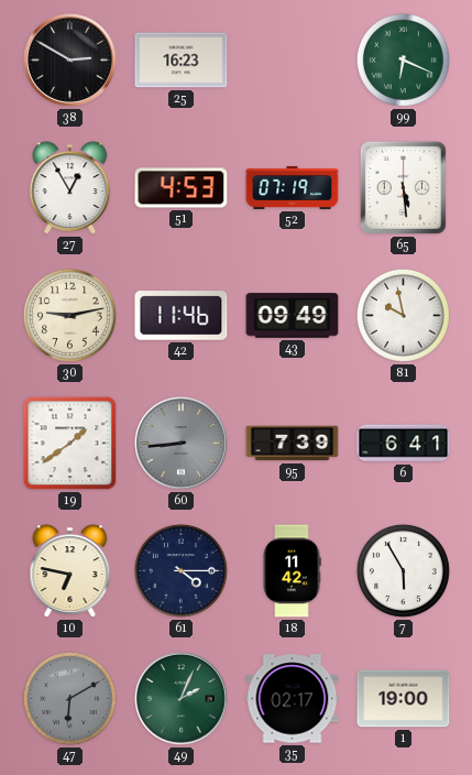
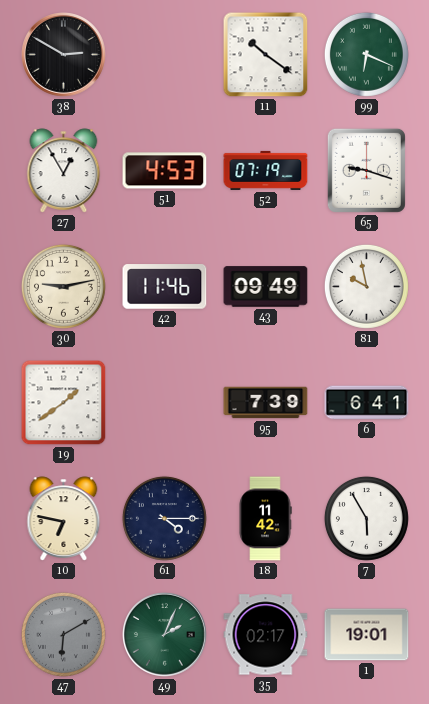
25: 16:23 -> none
11: none -> 10:21
65: 5:29 -> 9:18
60: 8:44 -> none
1: 19:00 -> 19:01
